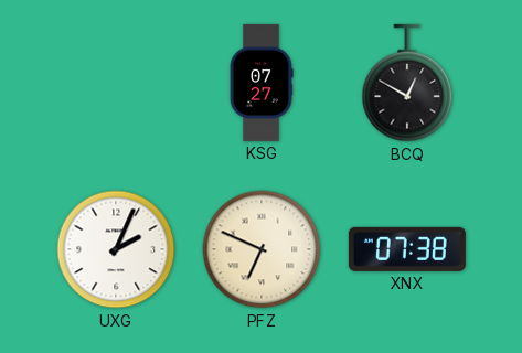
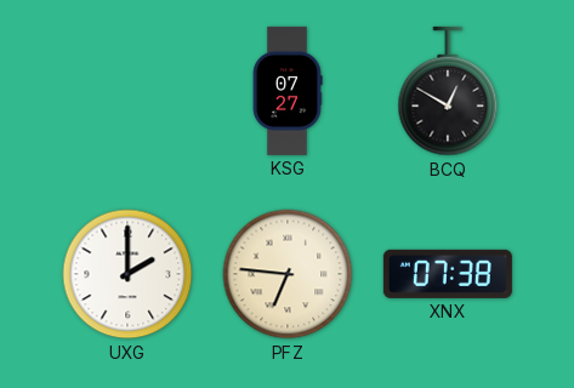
UXG: 2:04 -> 2:00
PFZ: 6:49 -> 6:46
